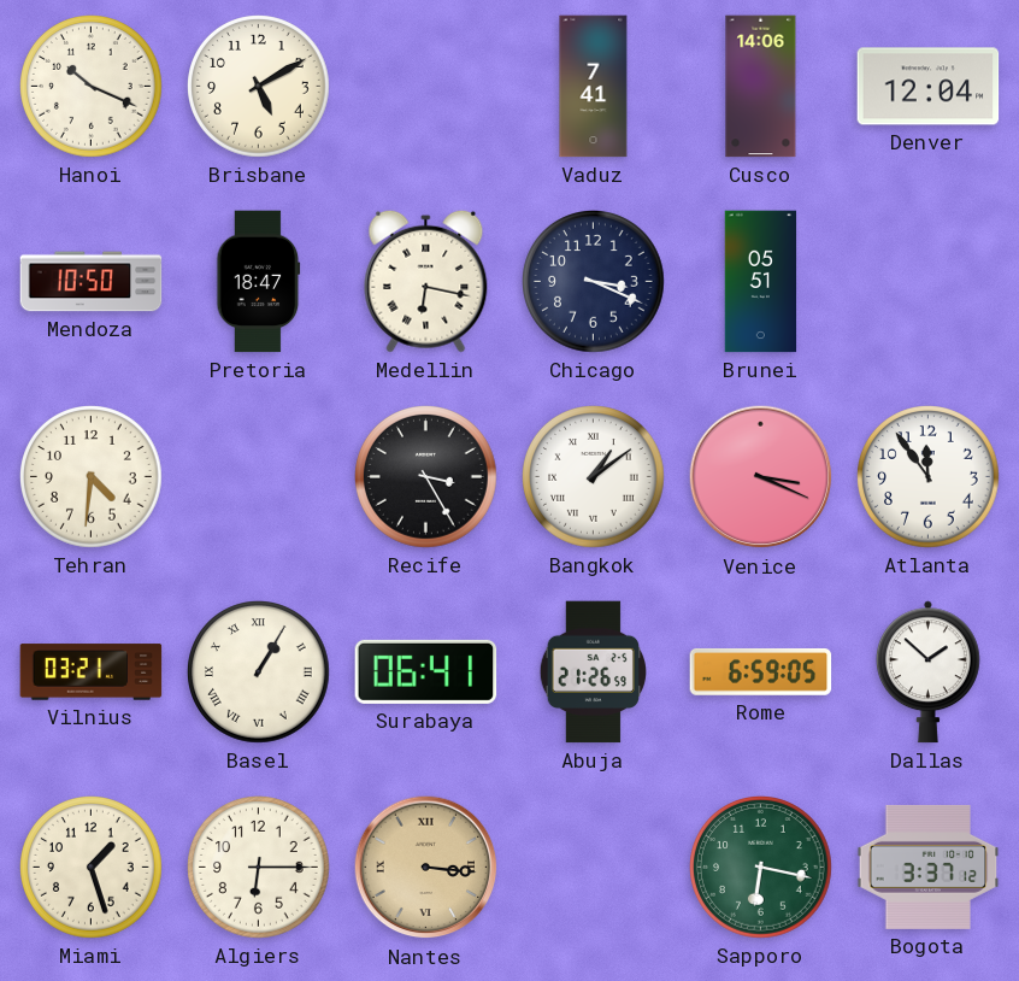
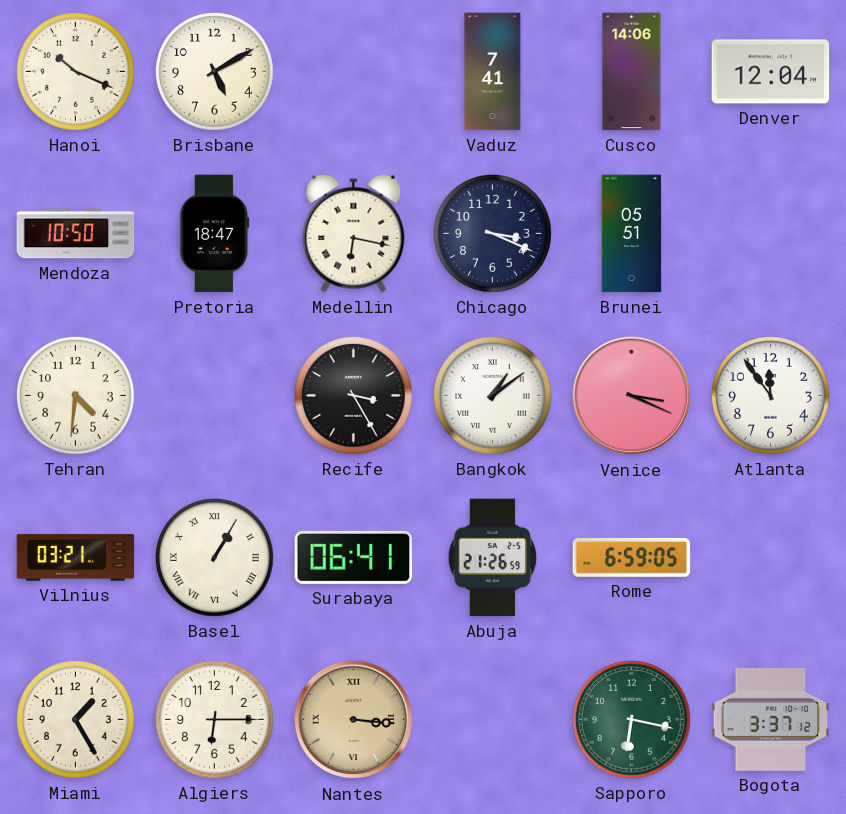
Dallas: 1:52 -> none
Miami: 1:27 -> 1:25
